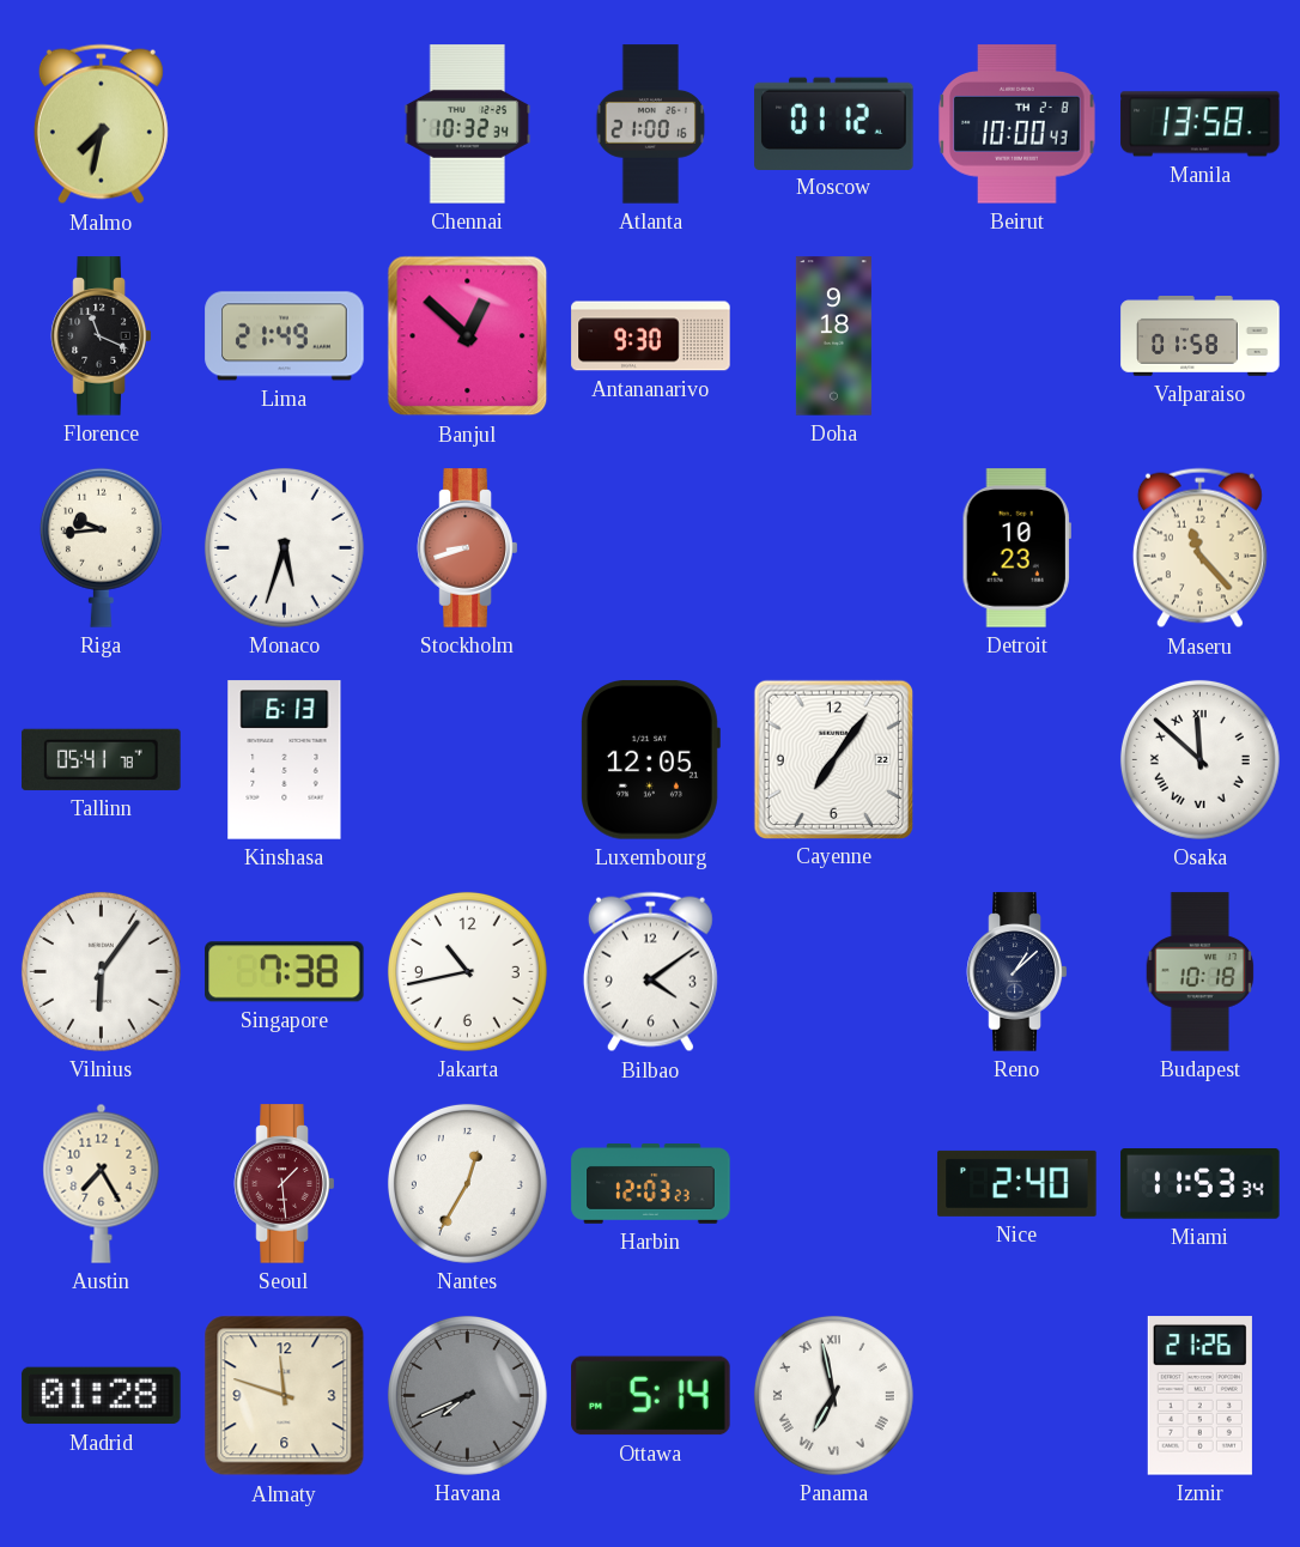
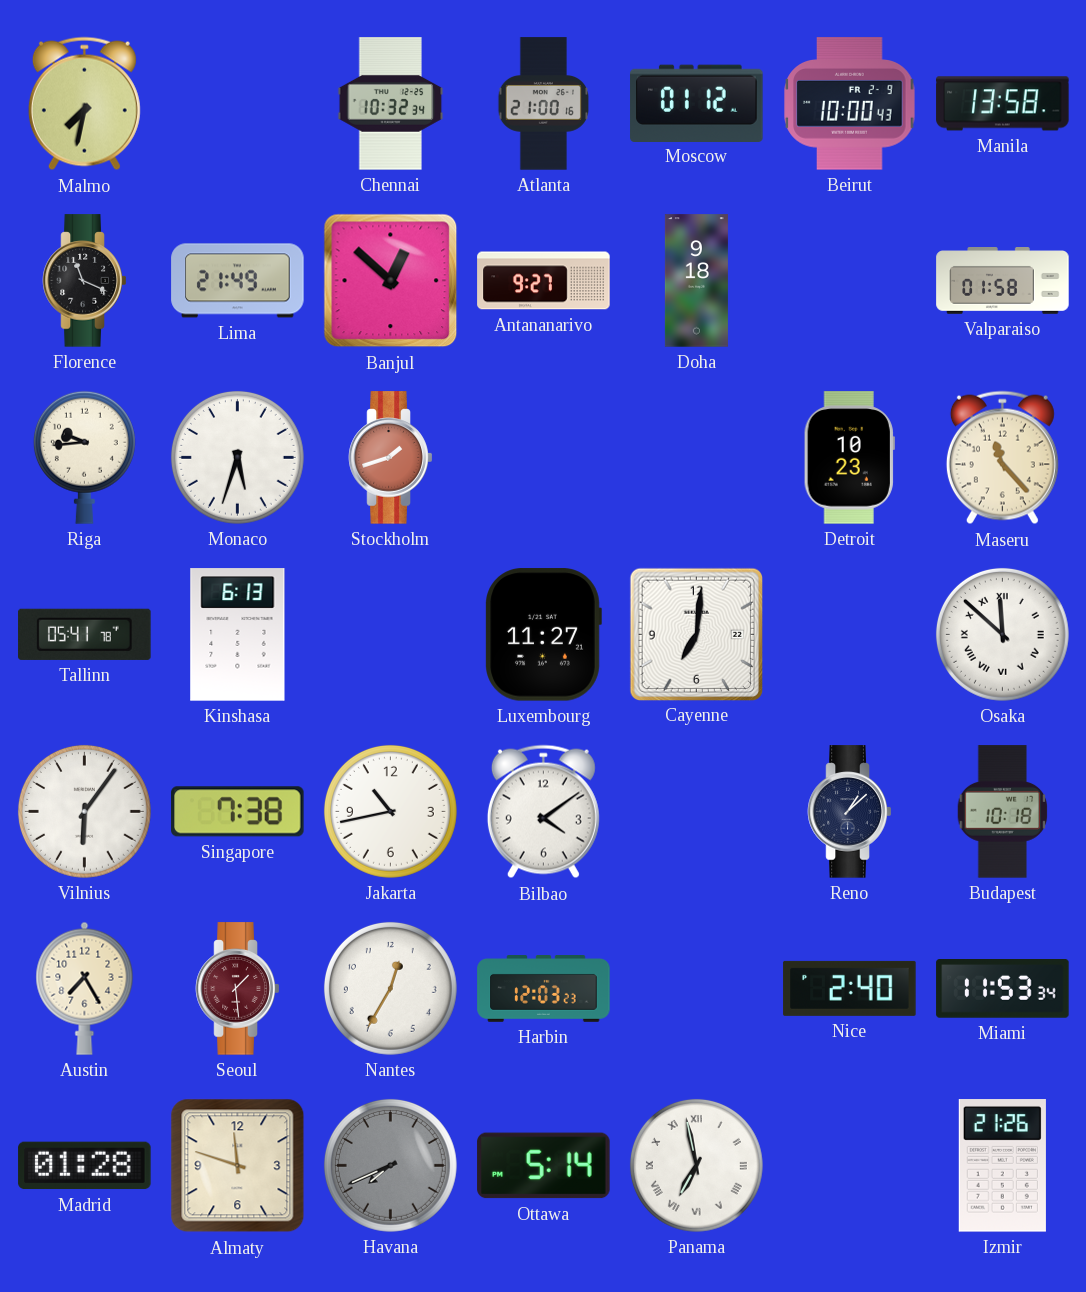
Beirut date: TH 2-8 -> FR 2-9
Antananarivo: 9:30 -> 9:27
Stockholm: 8:42 -> 1:42
Luxembourg: 12:05 -> 11:27
Cayenne: 7:06 -> 7:01
